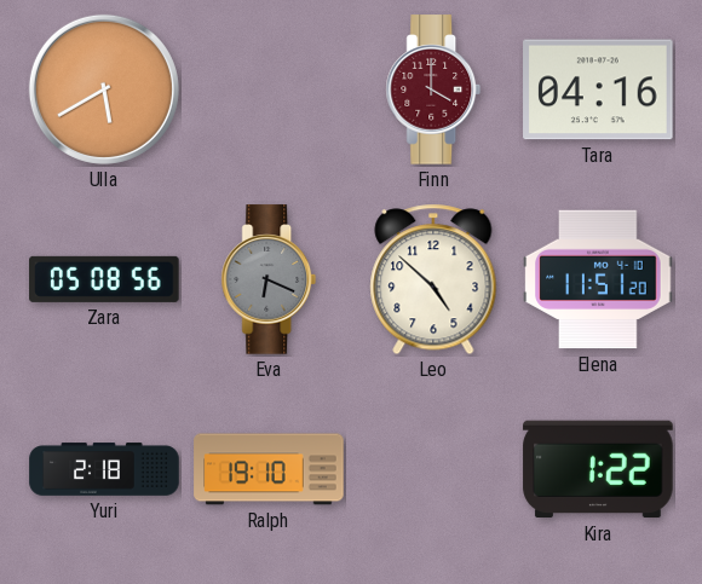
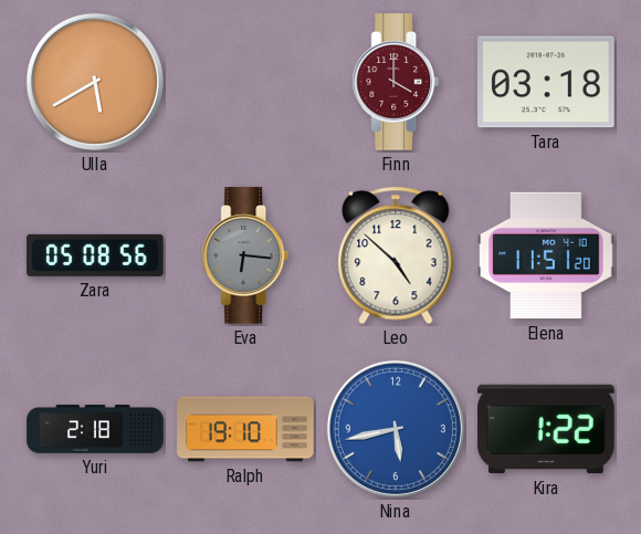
Tara: 04:16 -> 03:18
Eva: 6:19 -> 6:16
Nina: none -> 5:43
